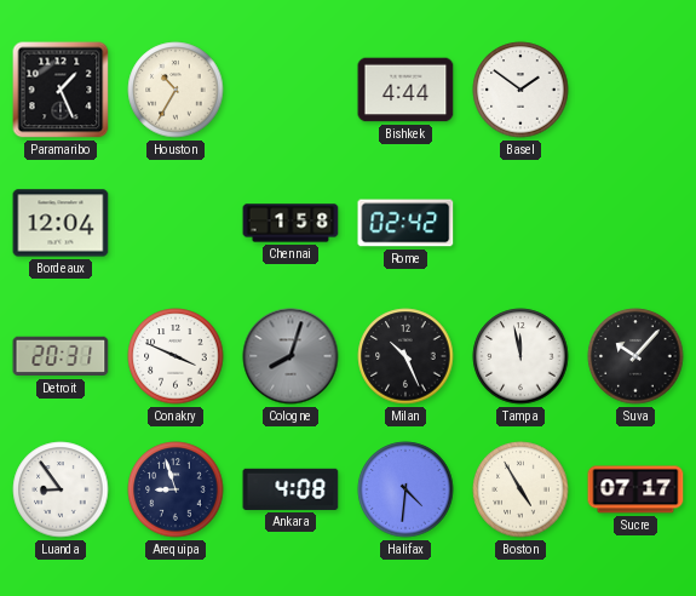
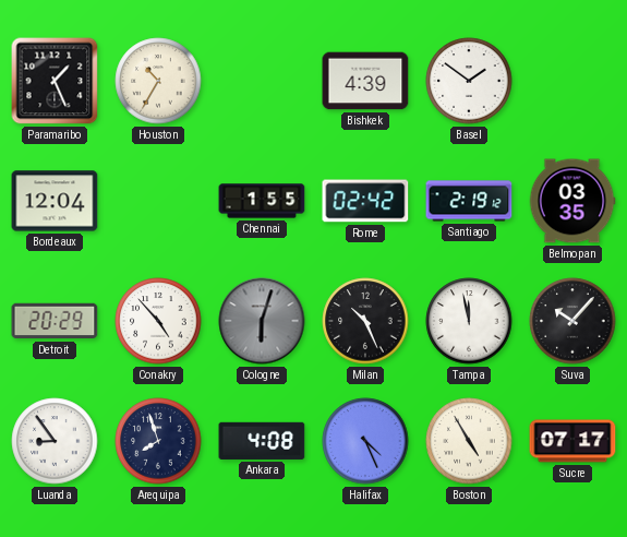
Bishkek: 4:44 -> 4:39
Chennai: 1:58 -> 1:55
Santiago: none -> 2:19
Belmopan: none -> 03:35
Detroit: 20:31 -> 20:29
Conakry: 3:49 -> 4:53
Cologne: 8:03 -> 6:03
Arequipa: 8:57 -> 7:57
Halifax: 4:31 -> 4:26
